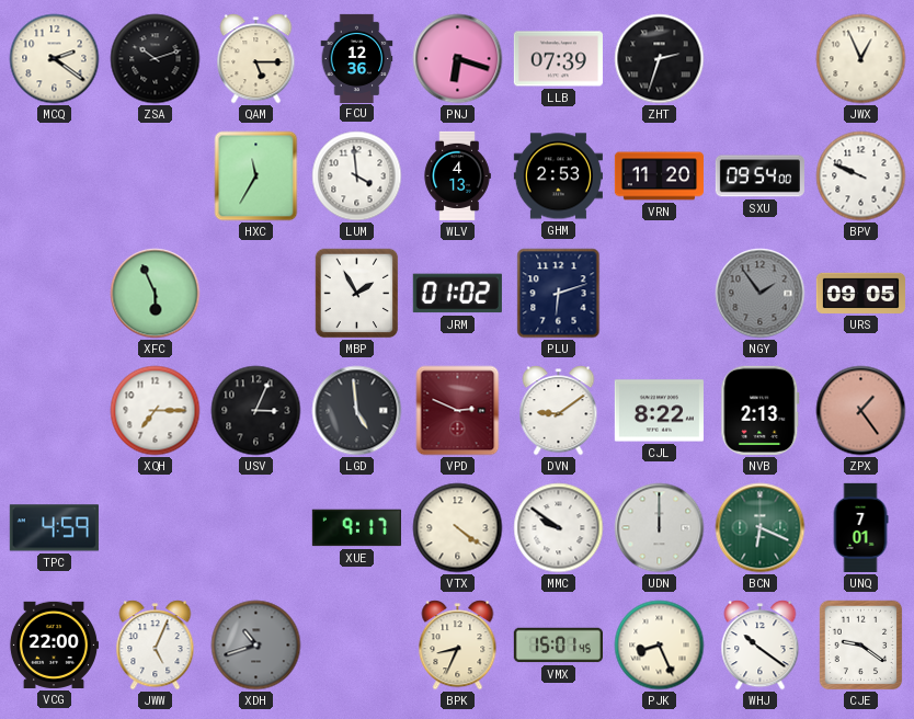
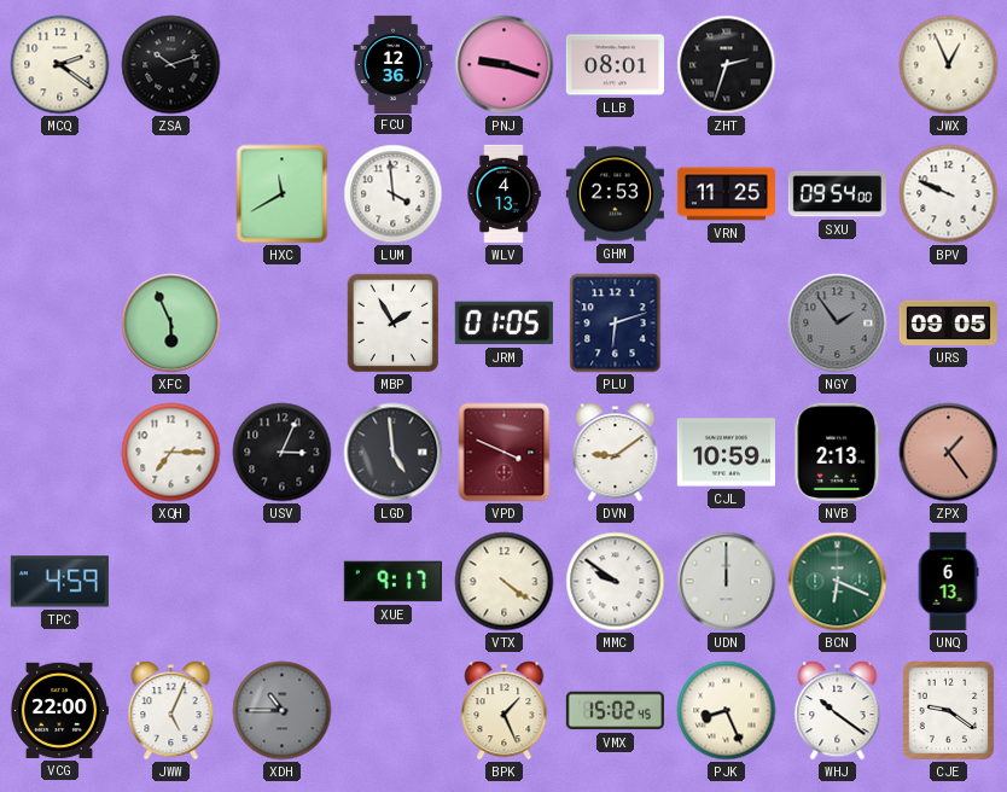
QAM: 5:15 -> none
PNJ: 6:18 -> 9:18
LLB: 07:39 -> 08:01
HXC: 11:35 -> 11:40
VRN: 11:20 -> 11:25
JRM: 01:02 -> 01:05
VPD: 2:49 -> 3:49
CJL: 8:22 -> 10:59
UNQ: 7:01 -> 6:13
XDH: 10:42 -> 10:45
BPK: 8:34 -> 1:26
VMX: 15:01 -> 15:02
